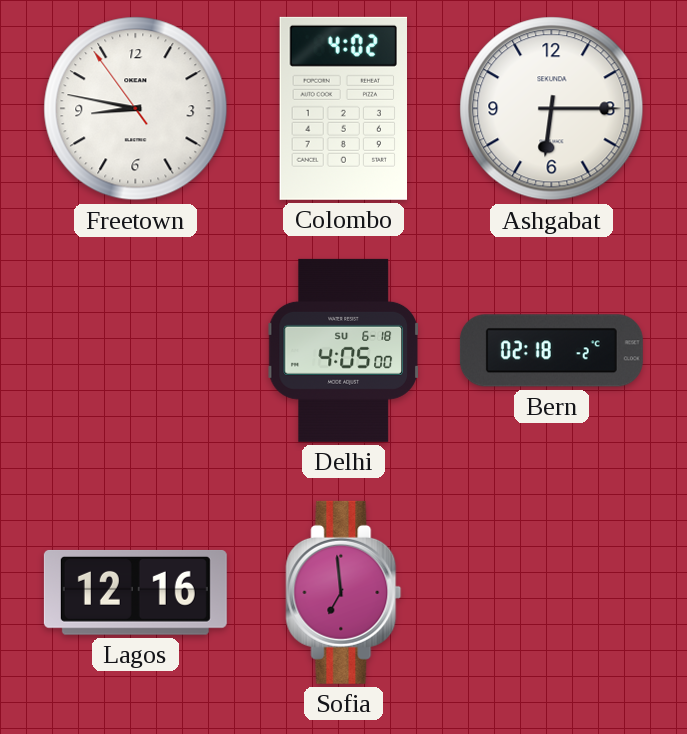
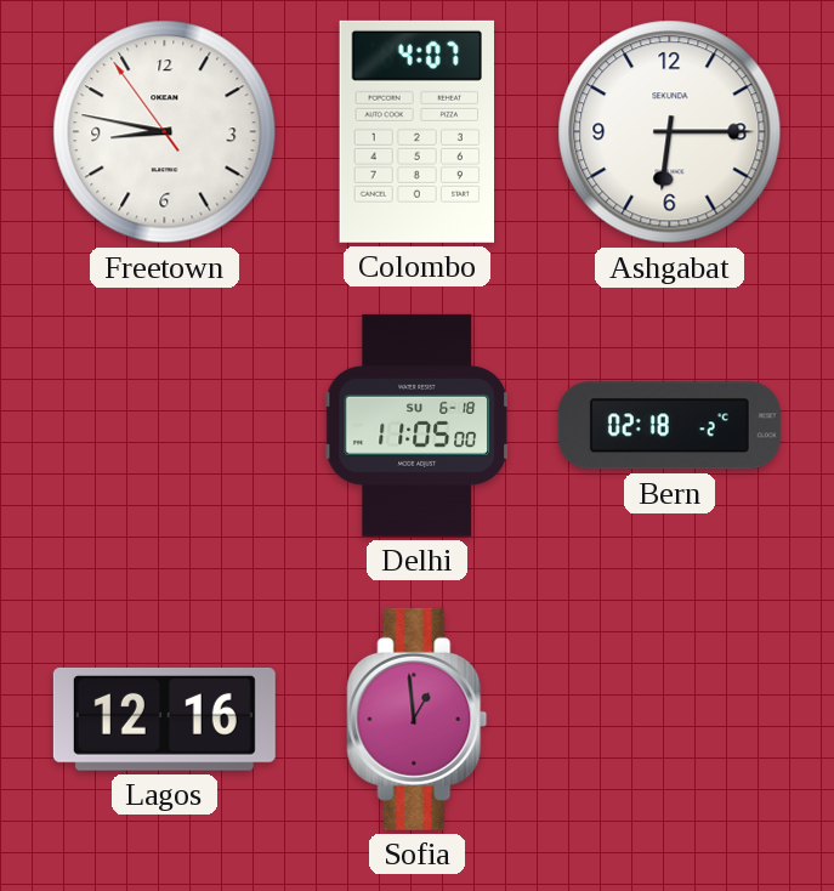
Colombo: 4:02 -> 4:07
Delhi: 4:05 -> 11:05
Sofia: 6:59 -> 12:59
